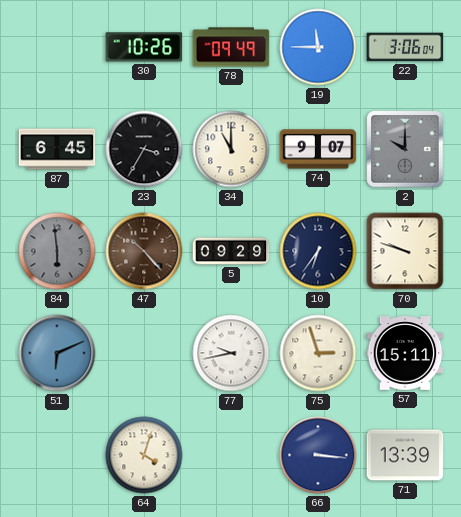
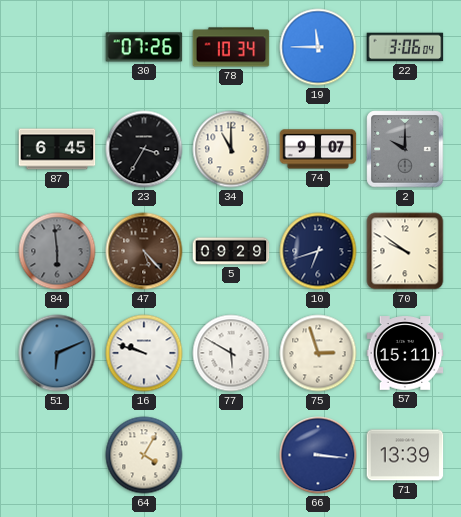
30: 10:26 -> 07:26
78: 09:49 -> 10:34
47: 10:23 -> 5:23
10: 6:36 -> 6:42
70: 9:48 -> 9:51
16: none -> 9:48
77: 9:43 -> 5:50
64: 4:03 -> 4:05
